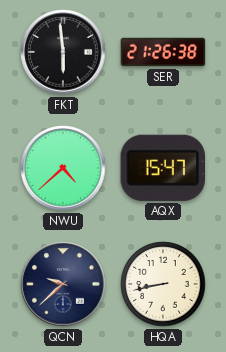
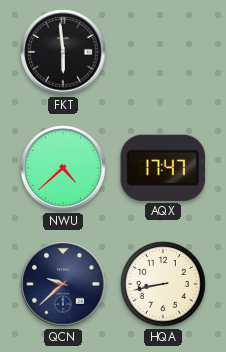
SER: 21:26 -> none
AQX: 15:47 -> 17:47
